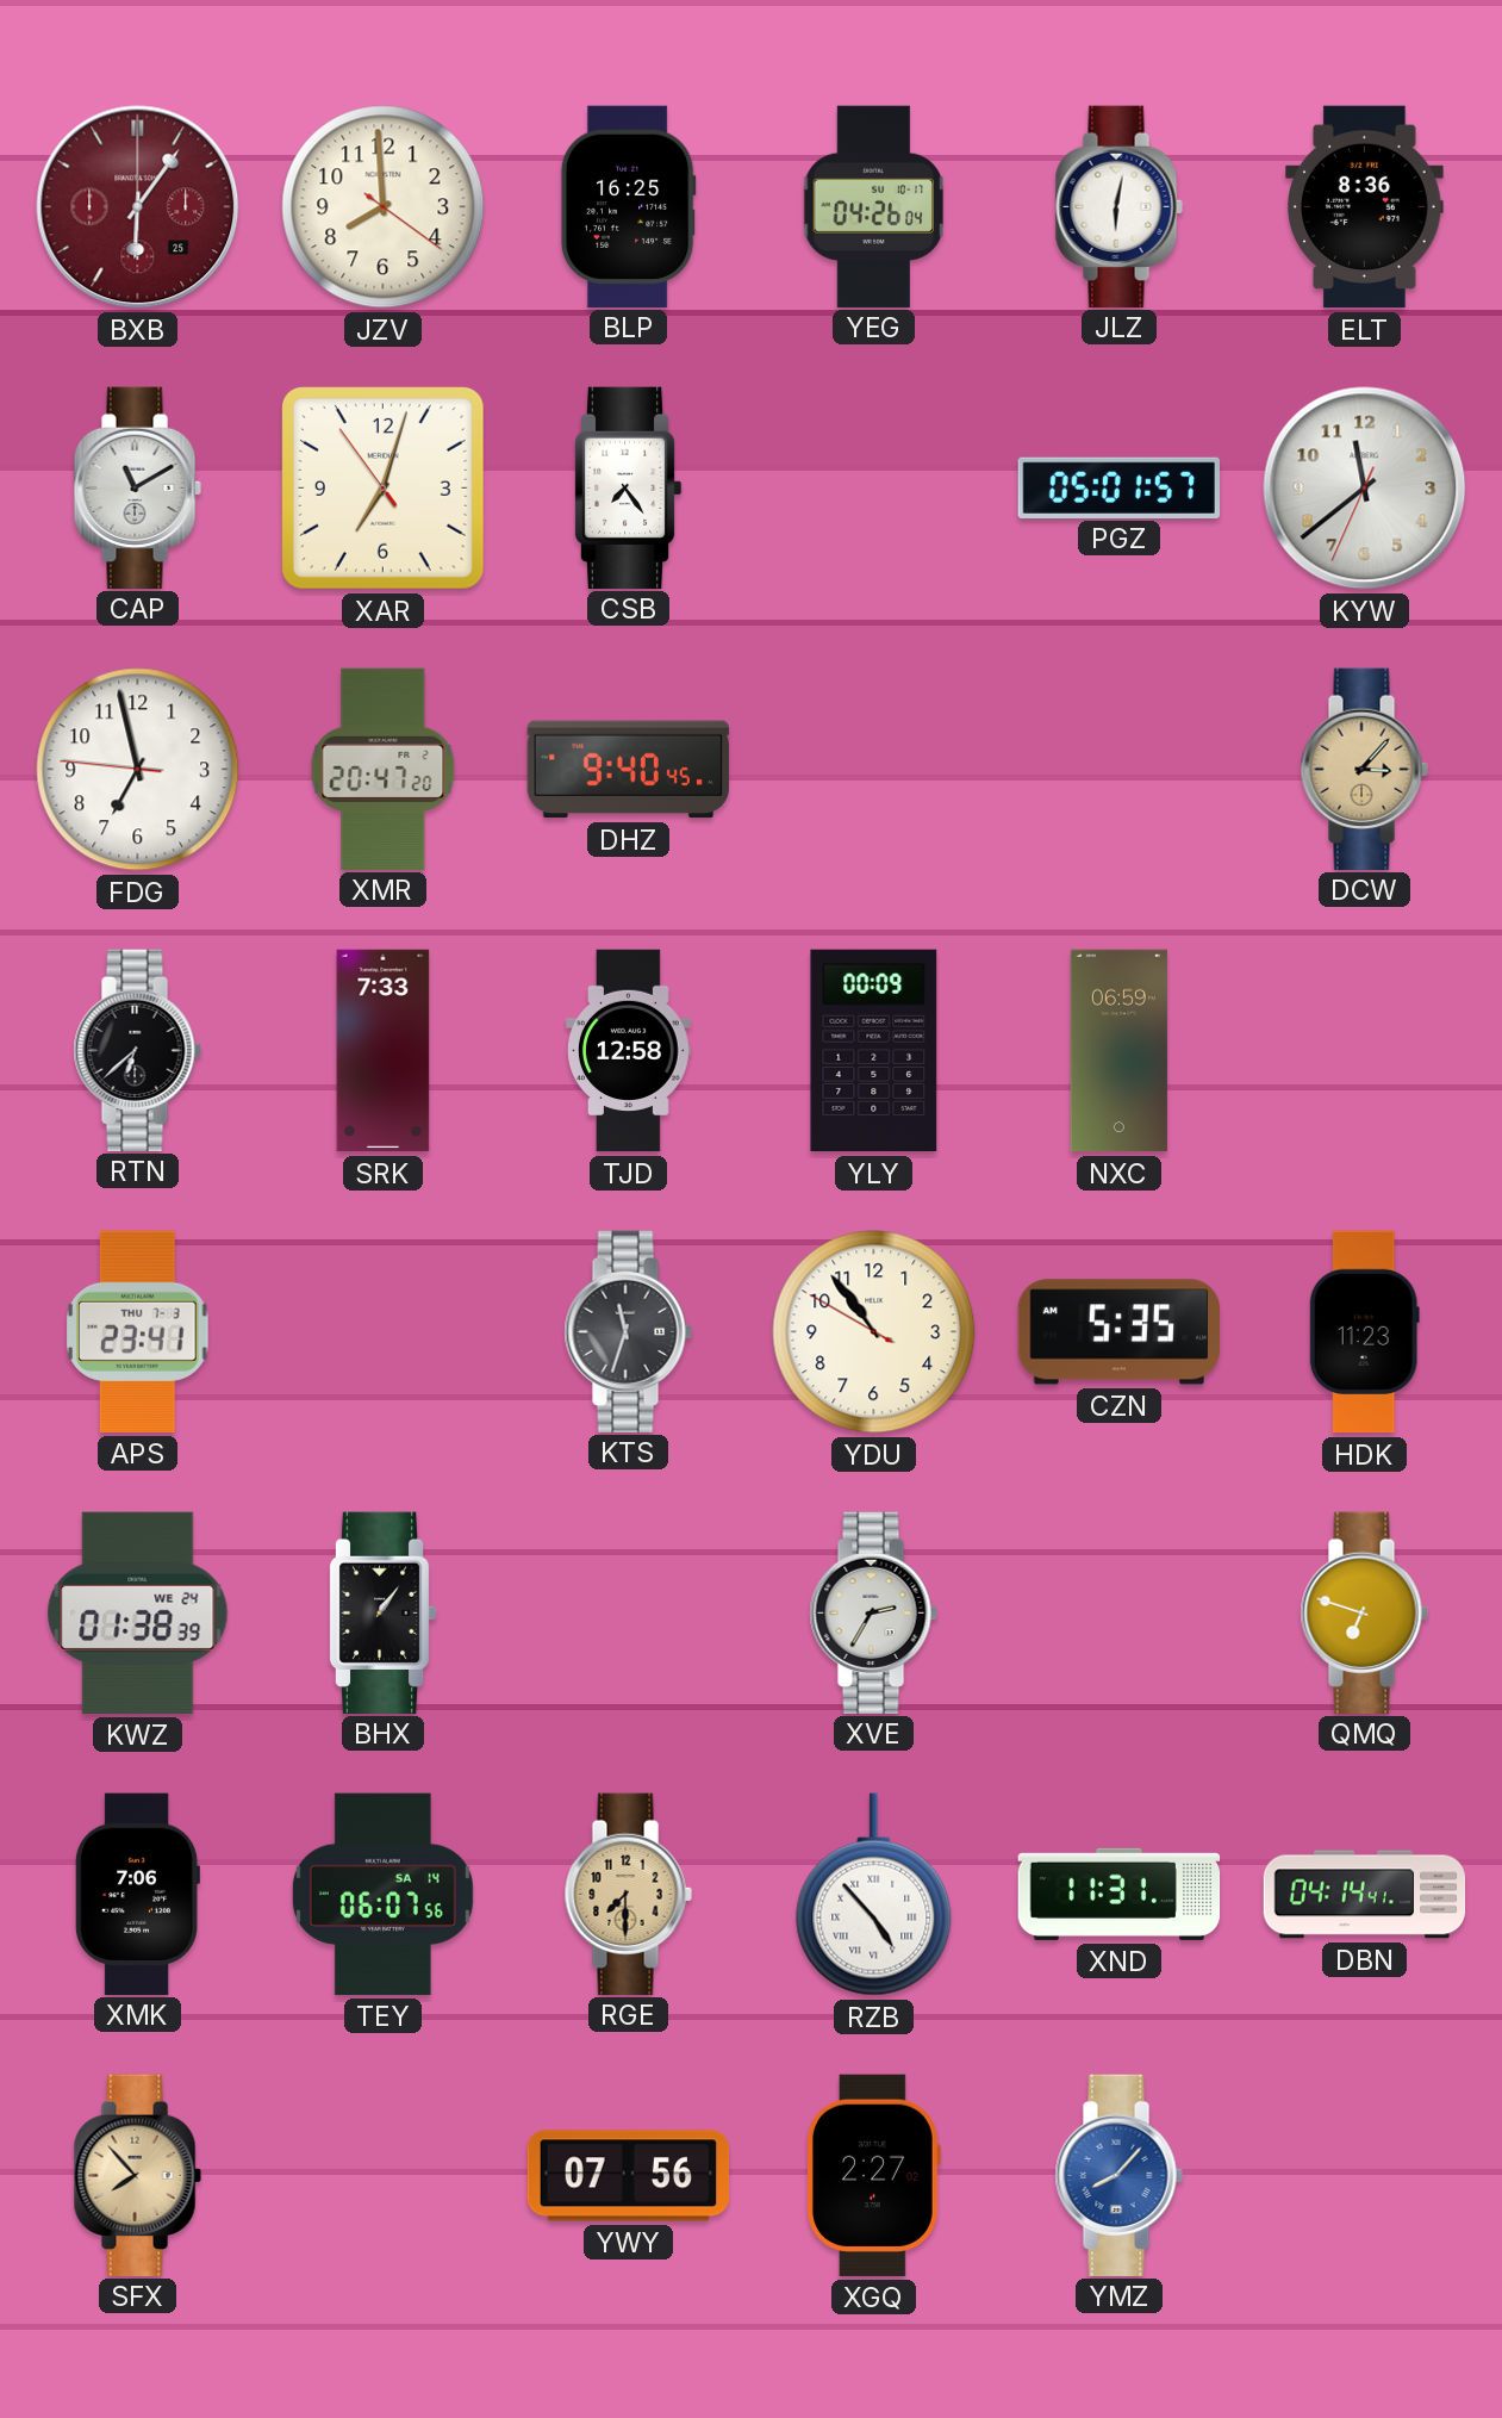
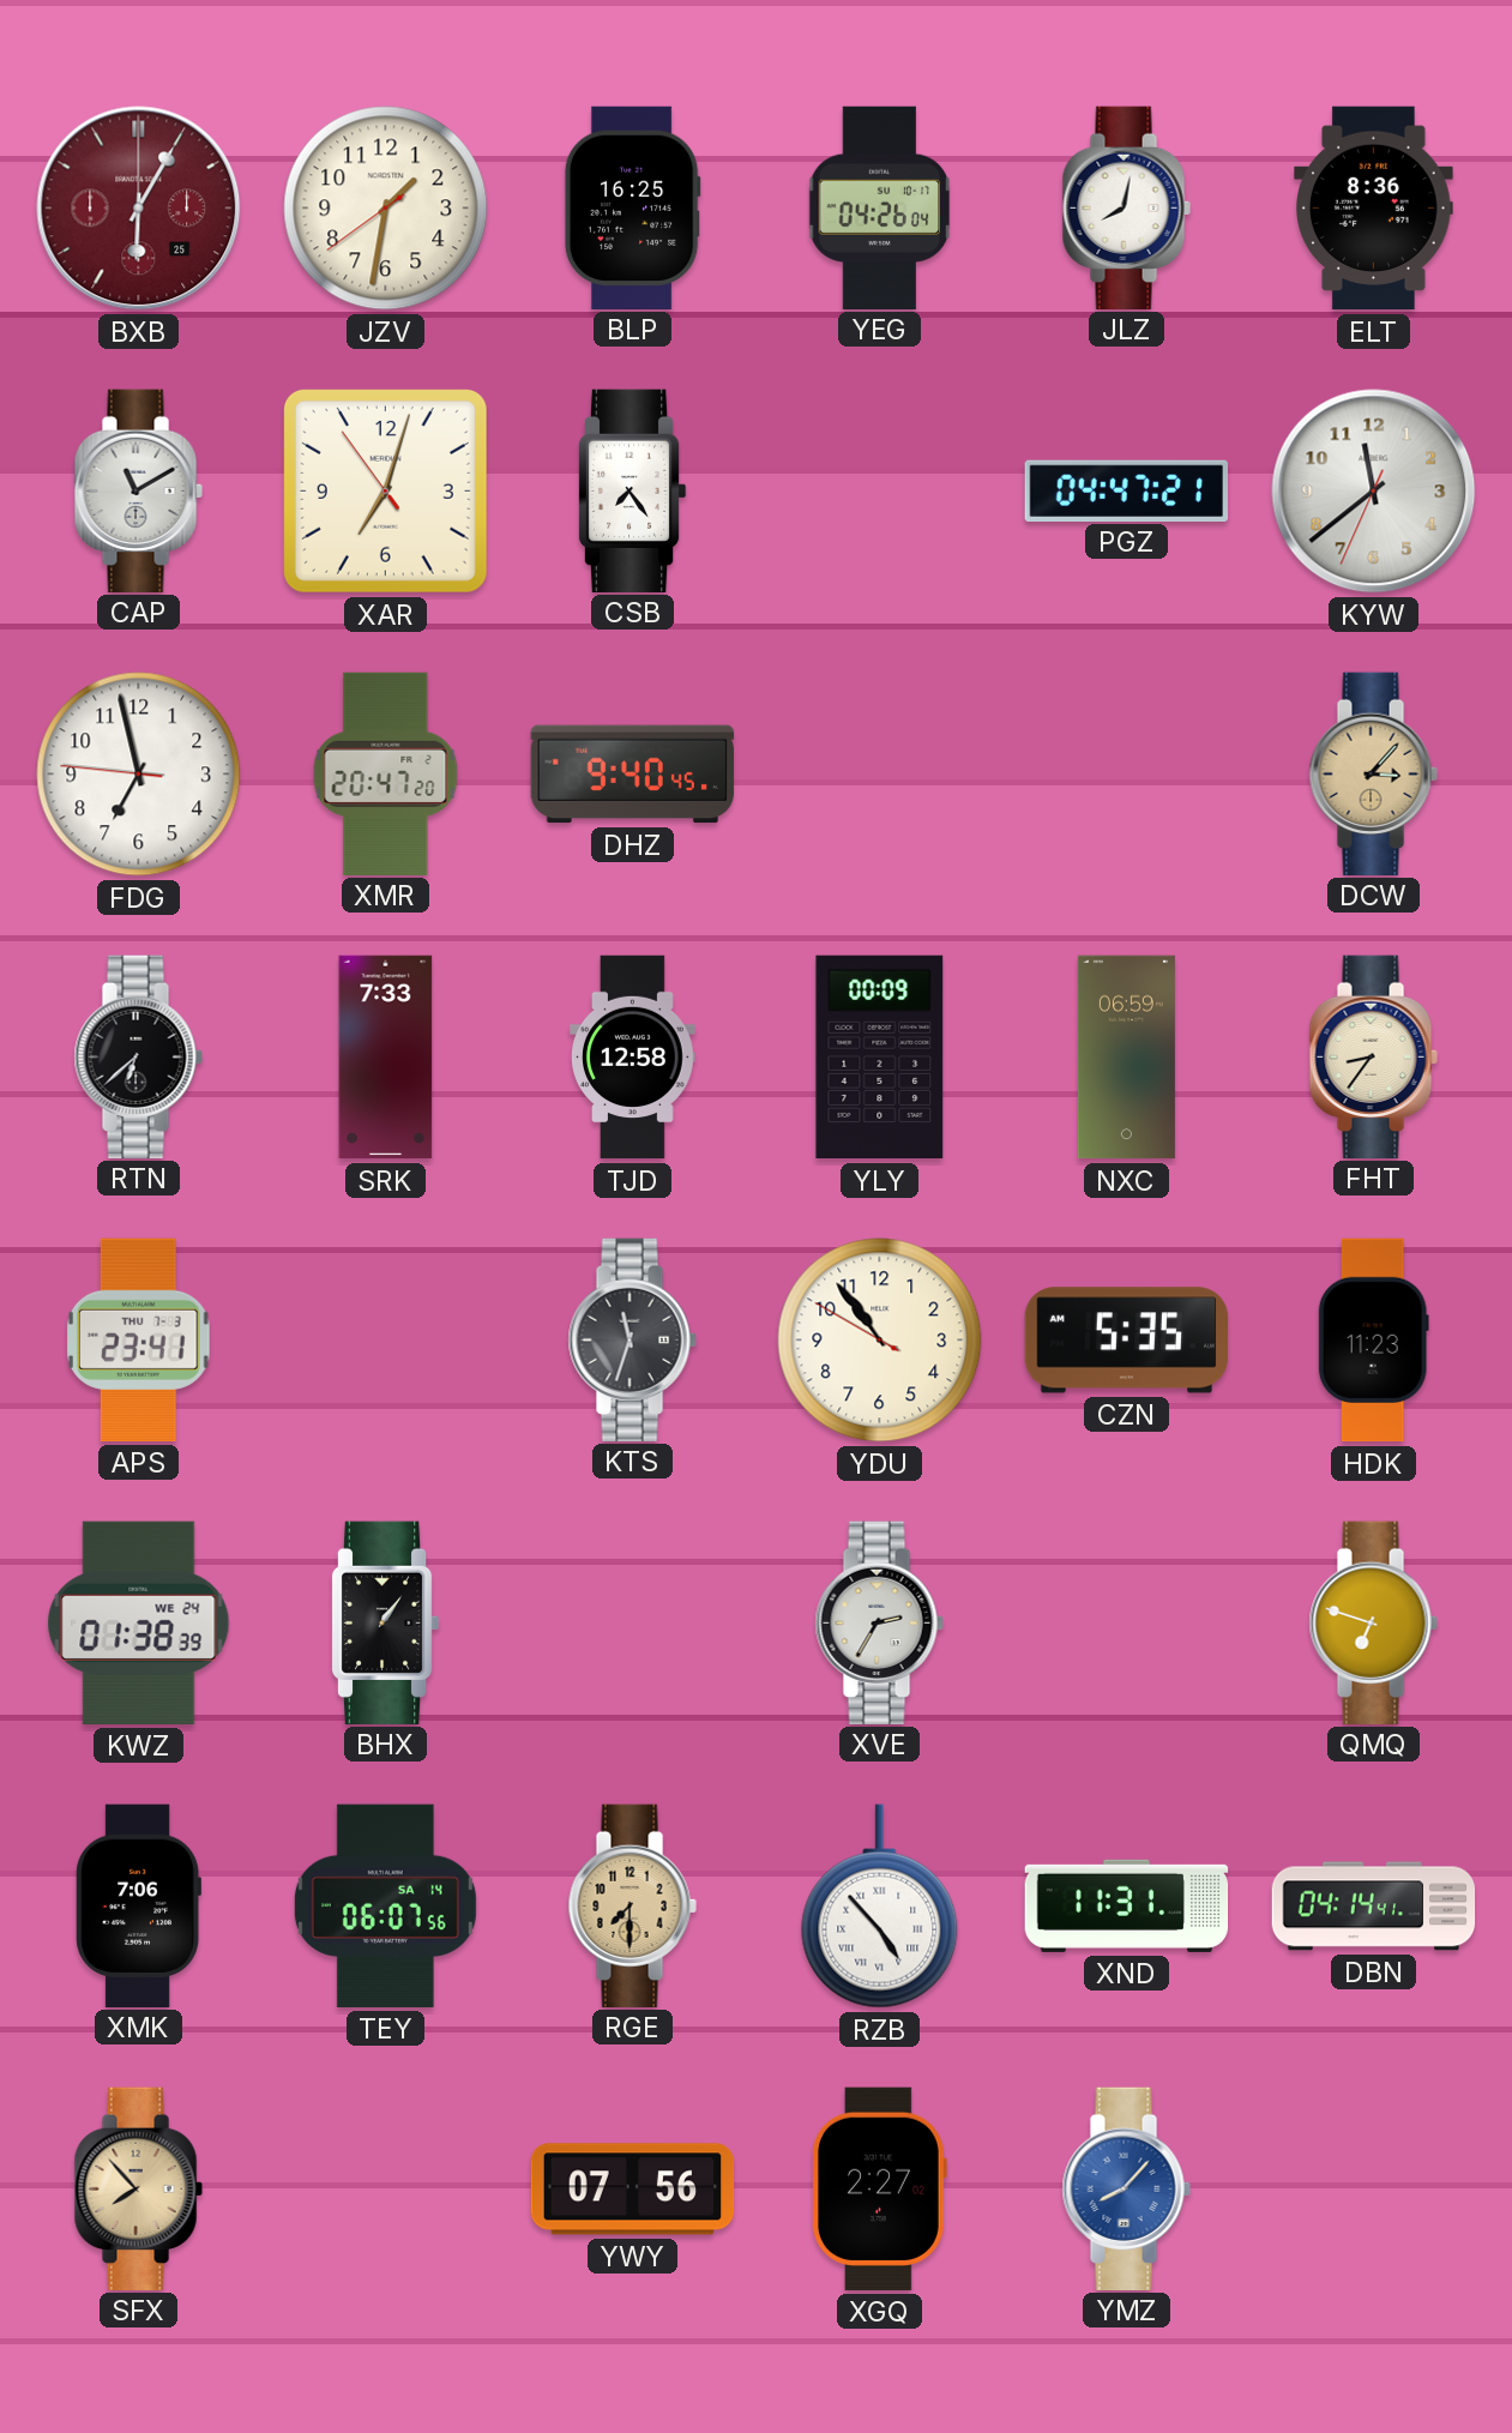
BXB: 6:06 -> 6:05
JZV: 7:59 -> 1:31
JLZ: 6:02 -> 8:02
PGZ: 05:01 -> 04:47
FHT: none -> 8:36
